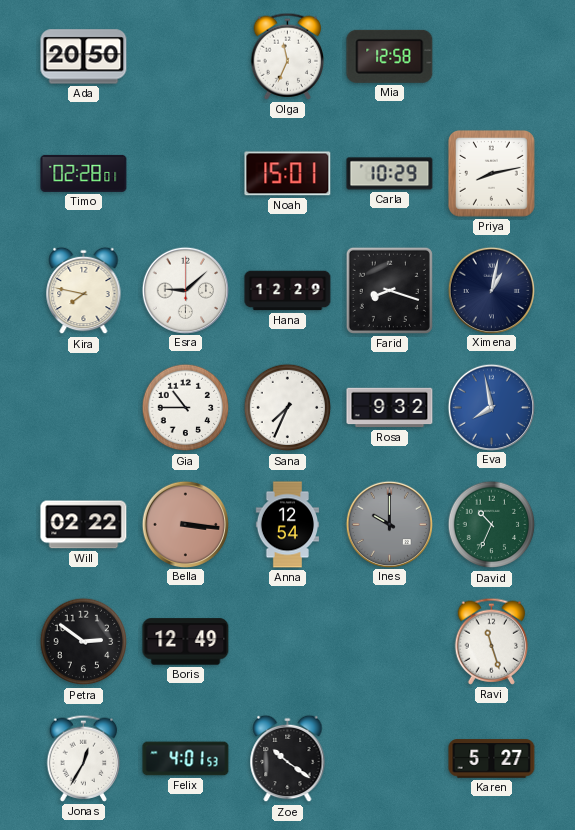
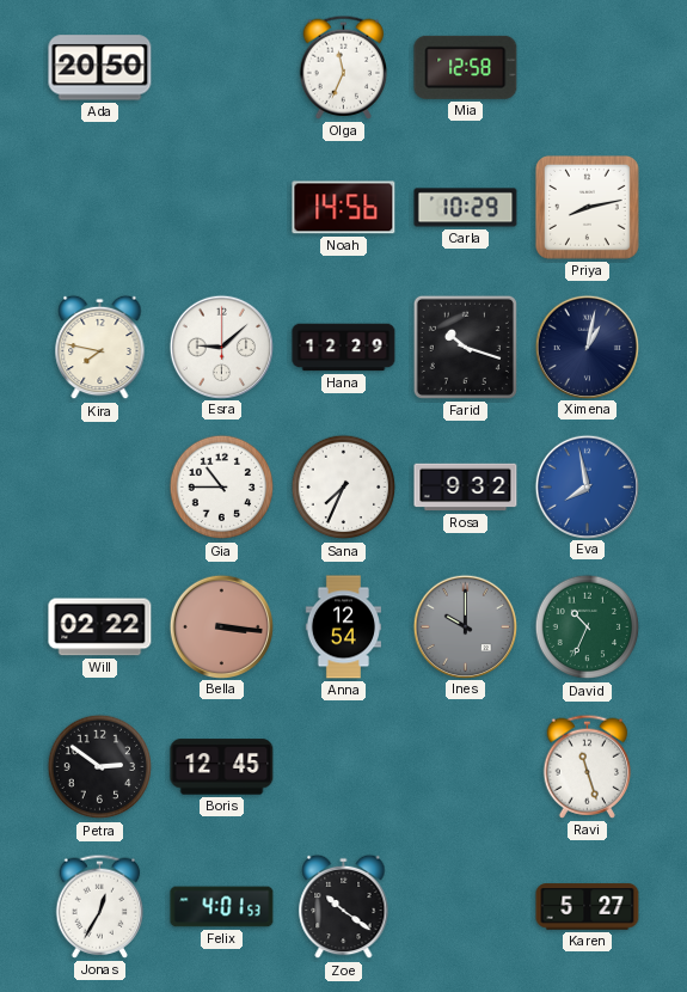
Timo: 02:28 -> none
Noah: 15:01 -> 14:56
Farid: 8:18 -> 10:18
Boris: 12:49 -> 12:45
